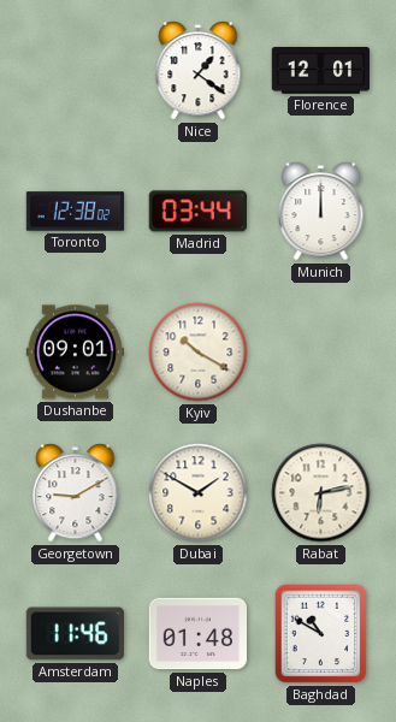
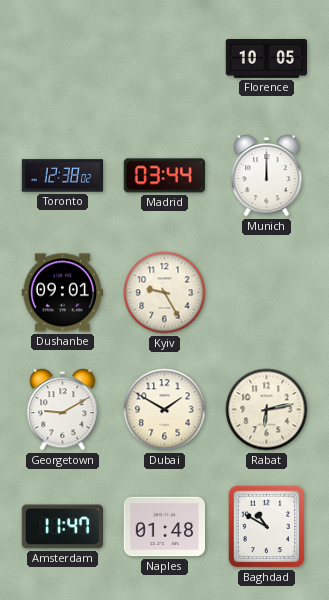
Nice: 1:21 -> none
Florence: 12:01 -> 10:05
Kyiv: 10:20 -> 9:25
Amsterdam: 11:46 -> 11:47
